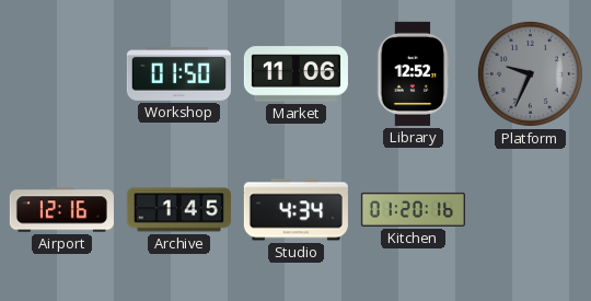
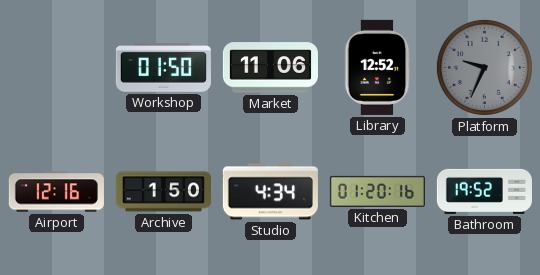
Archive: 1:45 -> 1:50
Bathroom: none -> 19:52
